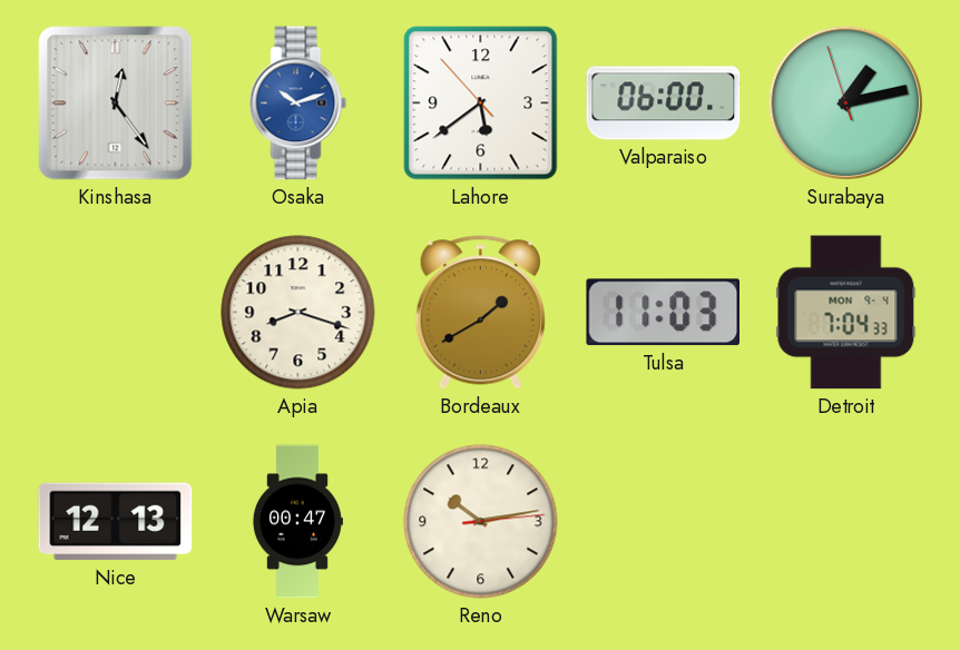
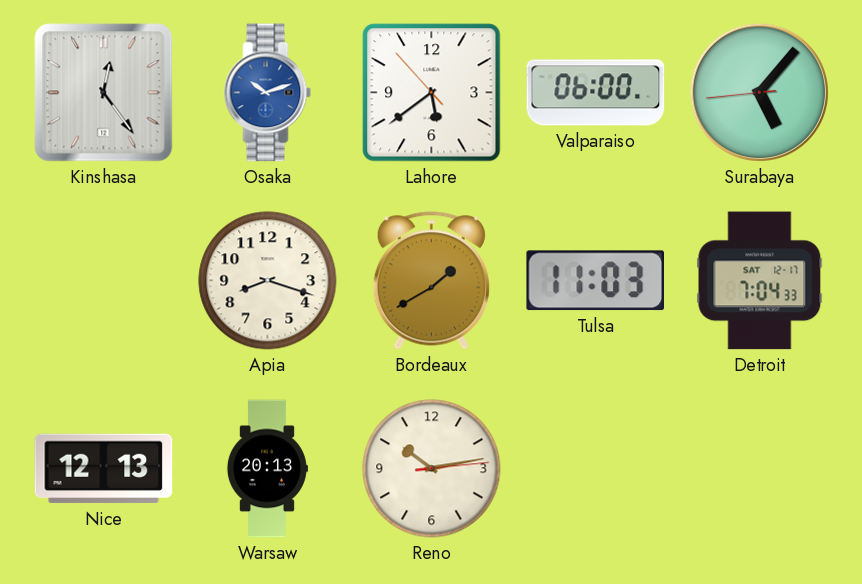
Surabaya: 1:12 -> 5:06
Detroit date: MON 9-4 -> SAT 12-17
Warsaw: 00:47 -> 20:13
